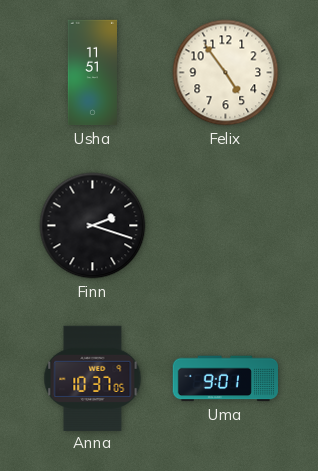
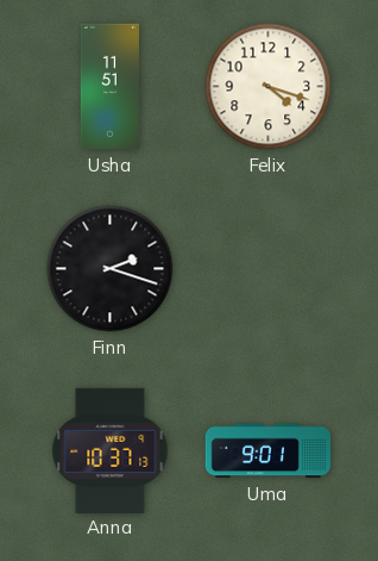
Felix: 4:54 -> 4:18
Anna: 10:37:05 -> 10:37:13
